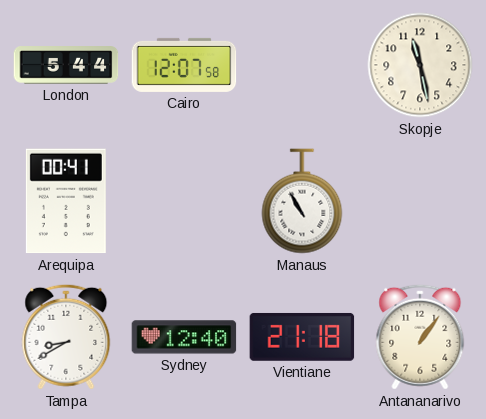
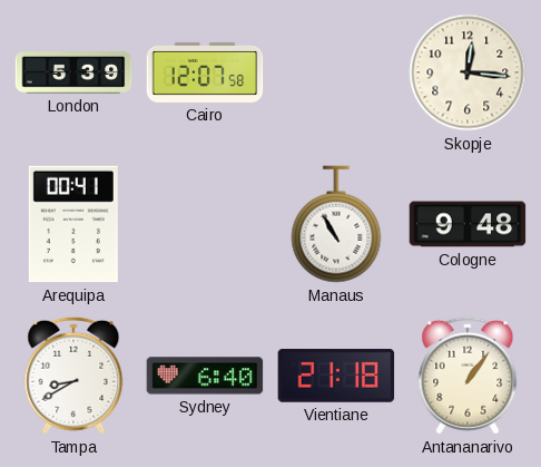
London: 5:44 -> 5:39
Skopje: 11:28 -> 12:16
Cologne: none -> 9:48
Sydney: 12:40 -> 6:40
